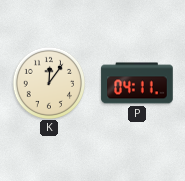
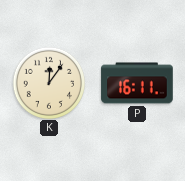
P: 04:11 -> 16:11
